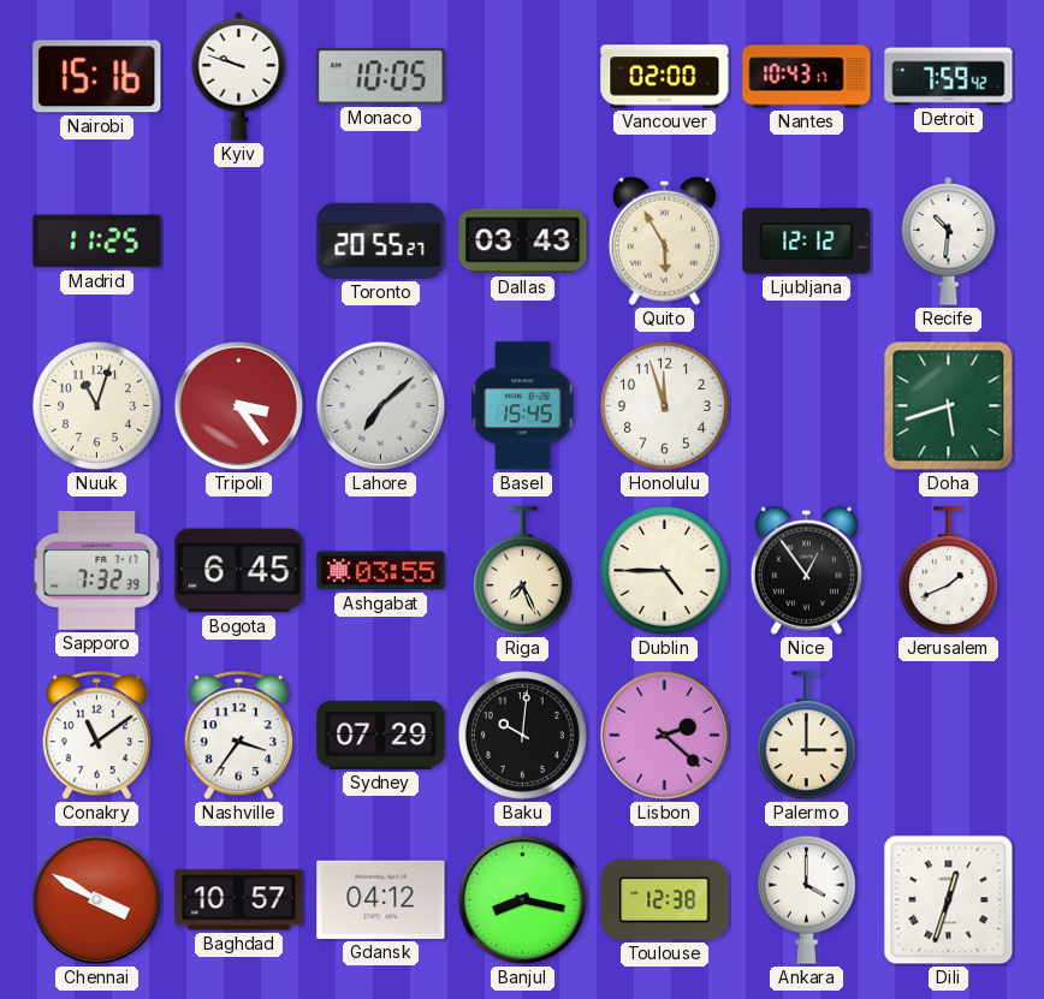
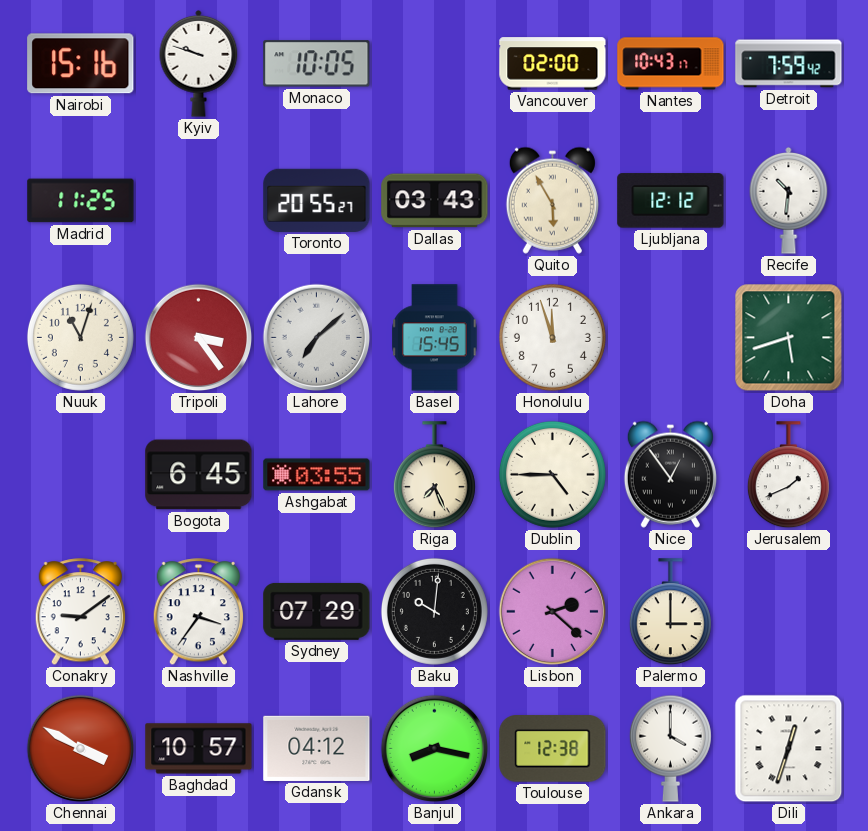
Sapporo: 7:32 -> none
Conakry: 11:09 -> 9:09
